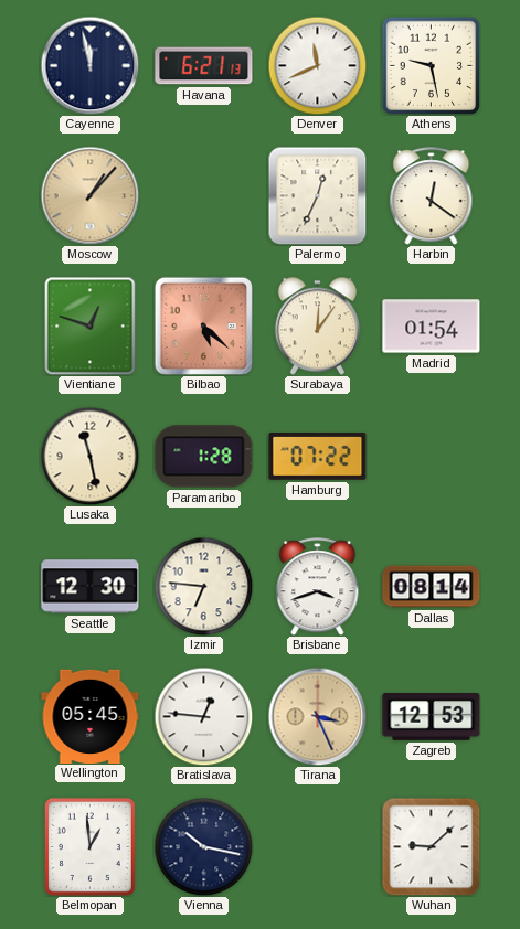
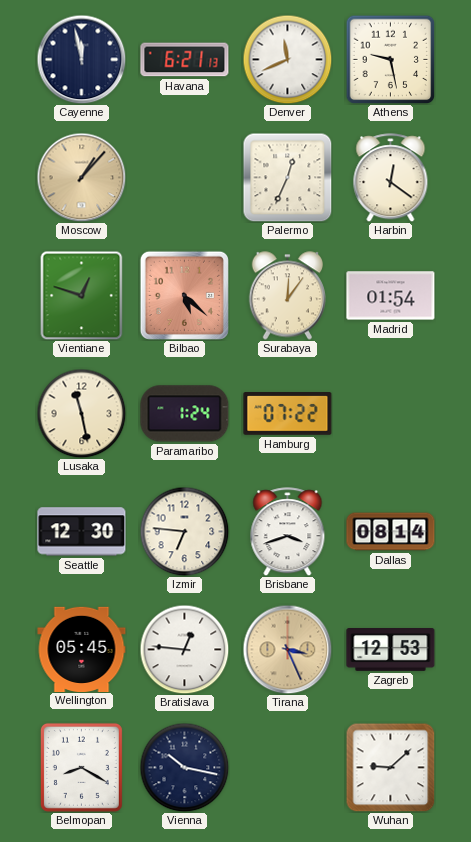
Paramaribo: 1:28 -> 1:24
Belmopan: 12:59 -> 8:20
